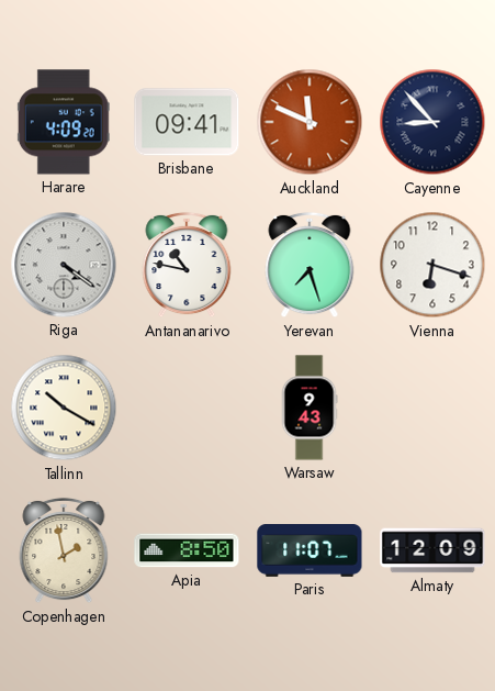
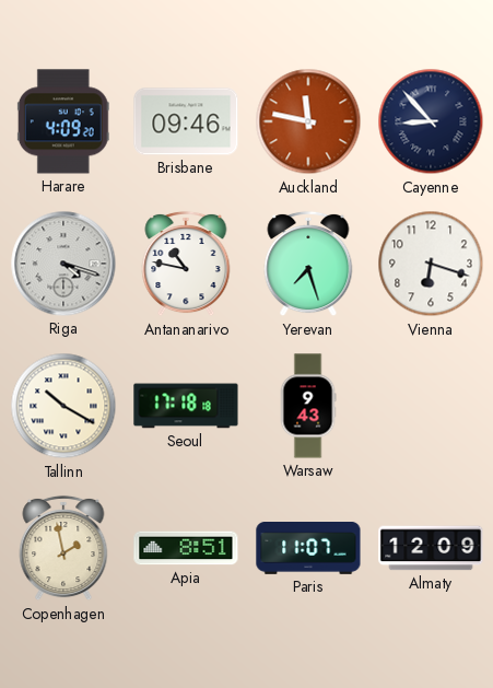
Brisbane: 09:41 -> 09:46
Auckland: 11:49 -> 11:47
Riga: 4:21 -> 4:18
Seoul: none -> 17:18
Apia: 8:50 -> 8:51
